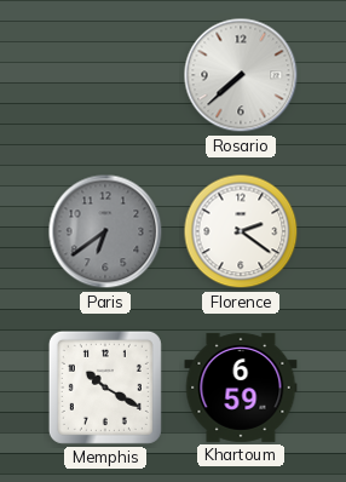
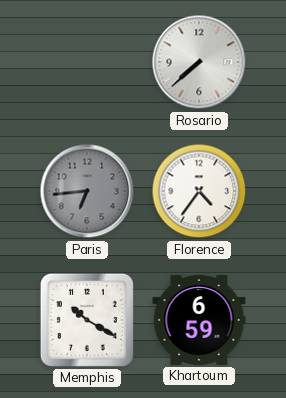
Paris: 6:39 -> 6:44
Florence: 2:21 -> 4:36
